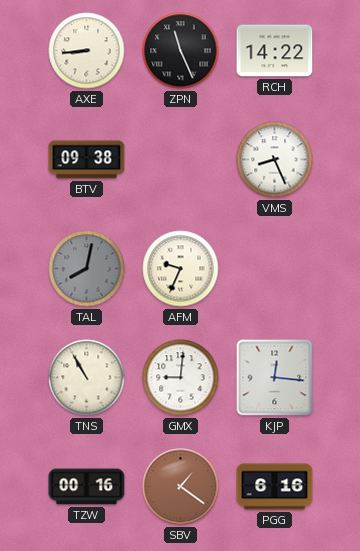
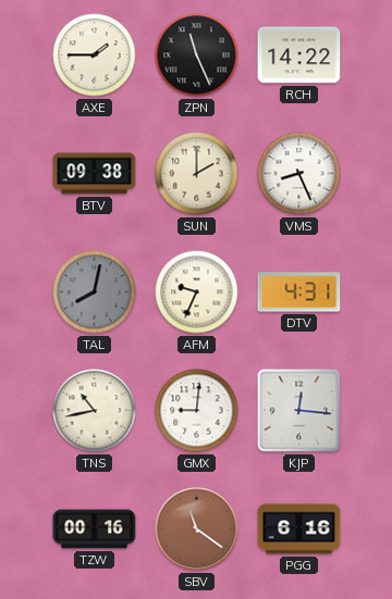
AXE: 8:44 -> 1:45
SUN: none -> 2:00
DTV: none -> 4:31
TNS: 10:55 -> 10:43
SBV: 1:21 -> 11:21
